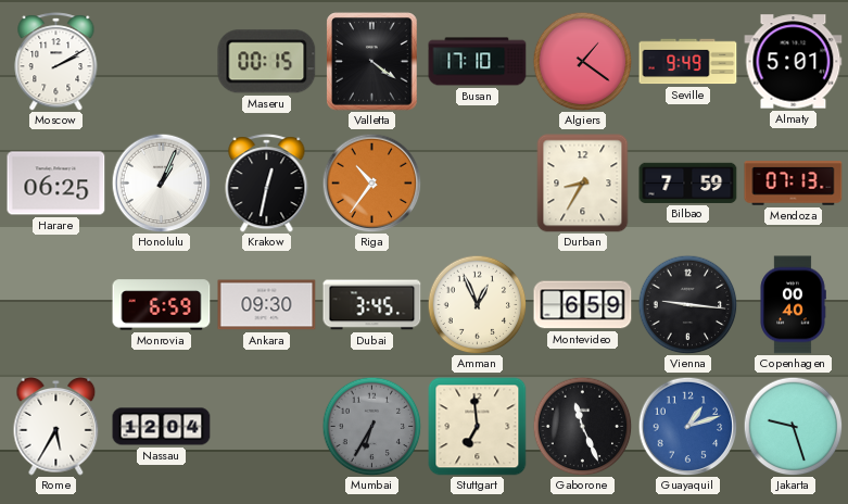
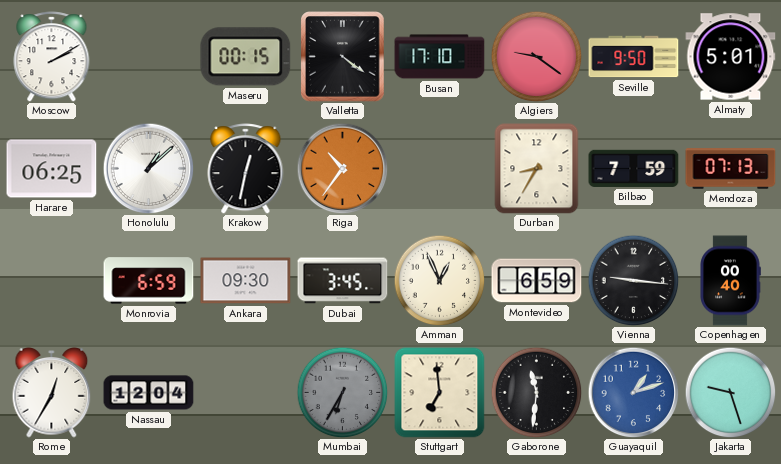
Algiers: 1:21 -> 9:21
Seville: 9:49 -> 9:50
Honolulu: 1:04 -> 1:08
Rome: 5:35 -> 12:35
Gaborone: 11:26 -> 11:31
